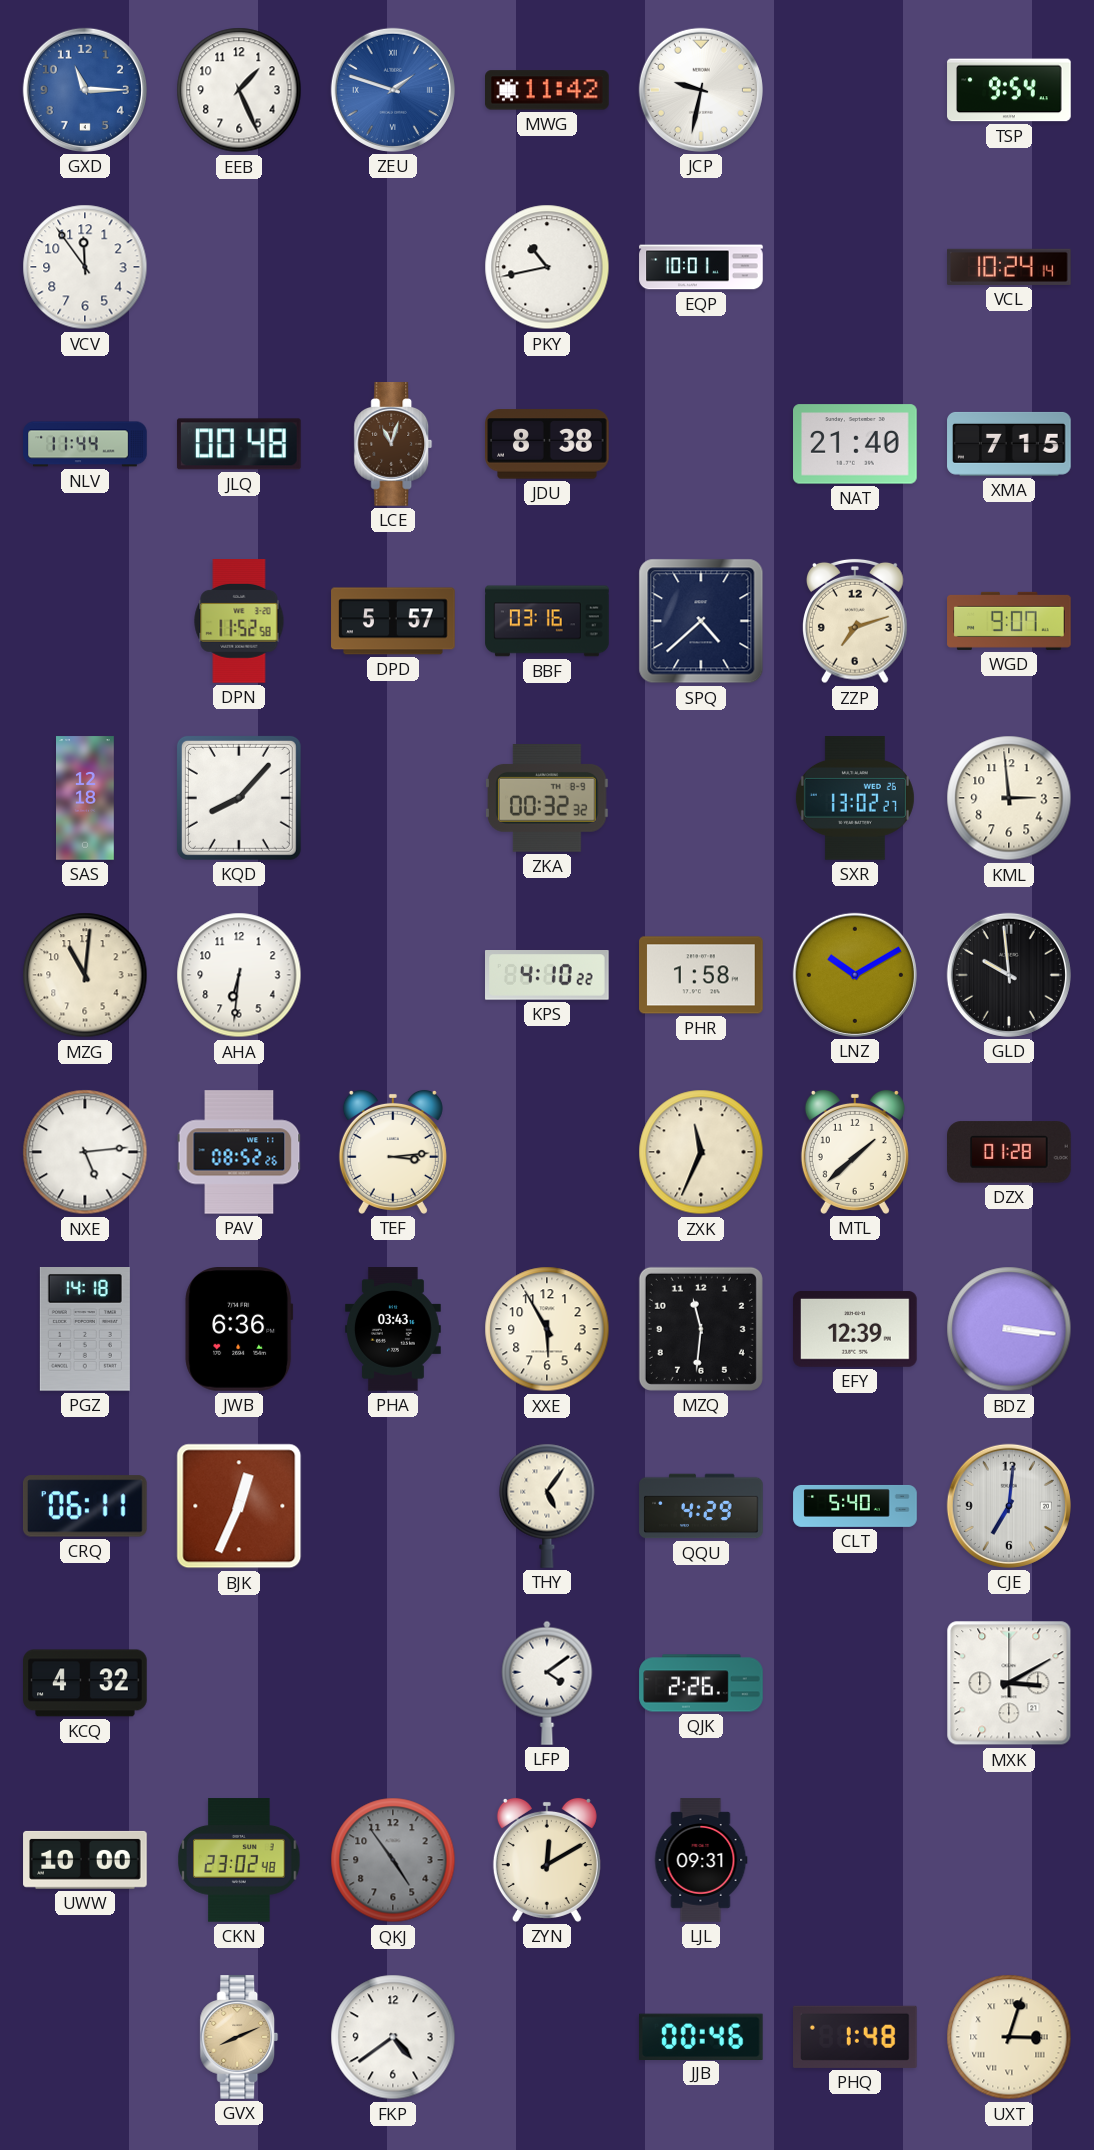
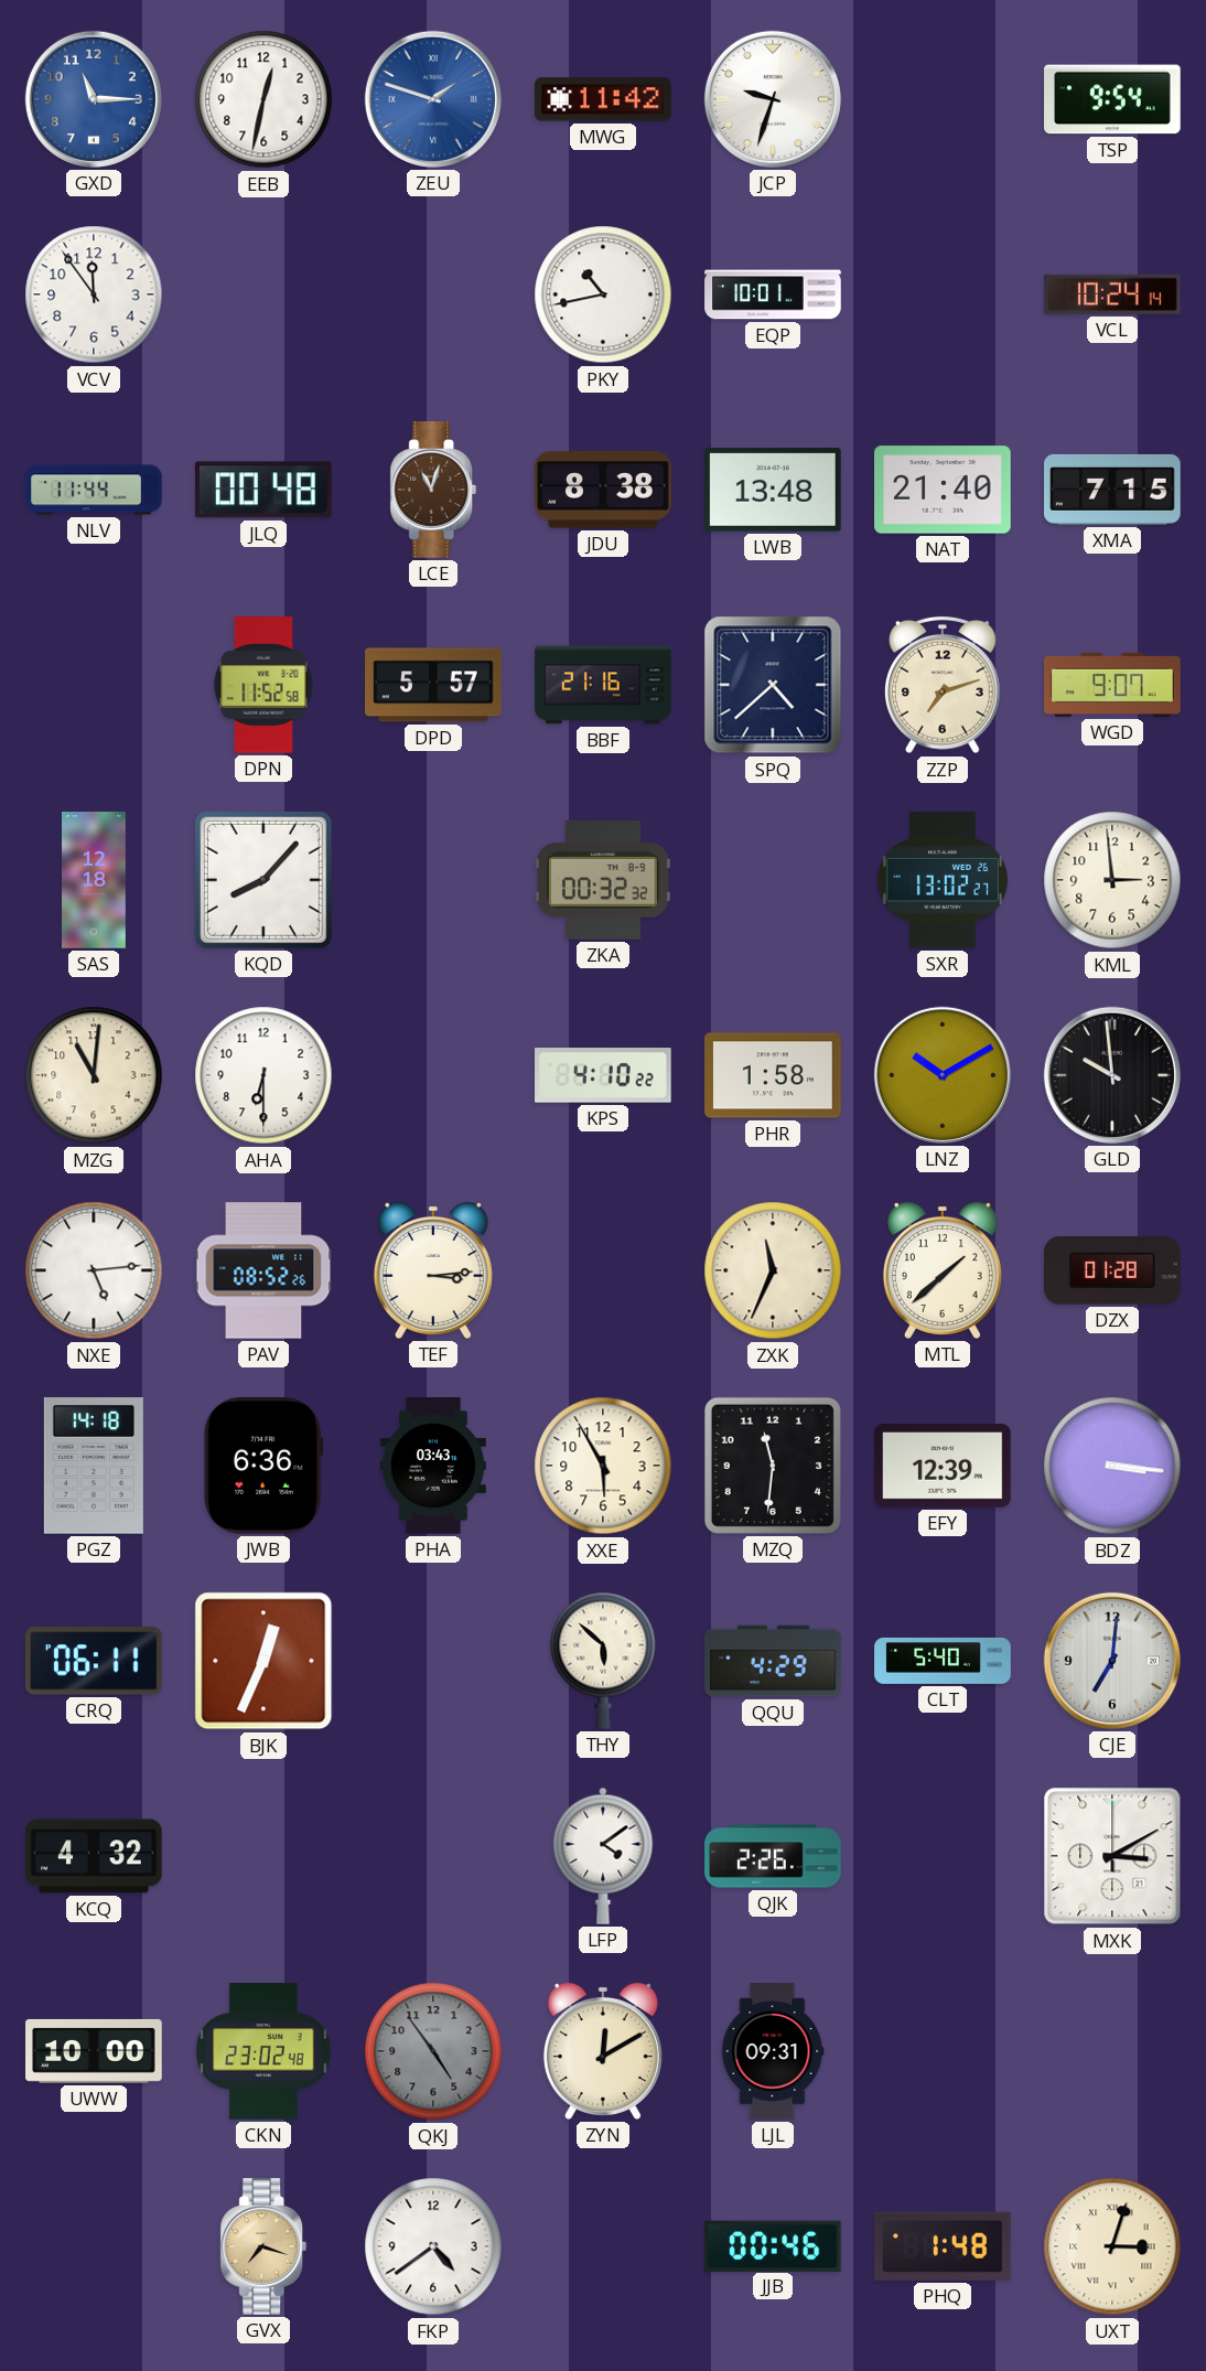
EEB: 1:26 -> 12:32
JCP: 9:32 -> 9:33
LWB: none -> 13:48
BBF: 03:16 -> 21:16
AHA: 6:31 -> 6:30
THY: 5:06 -> 5:52
GVX: 8:11 -> 7:18
